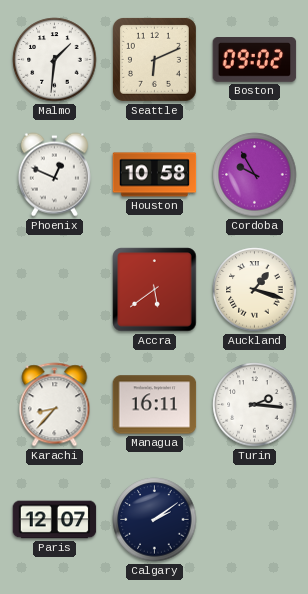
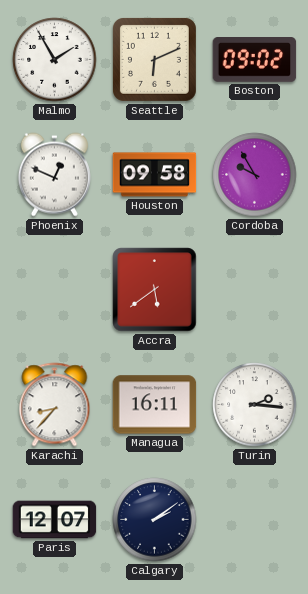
Malmo: 1:31 -> 1:55
Houston: 10:58 -> 09:58
Auckland: 1:18 -> none
